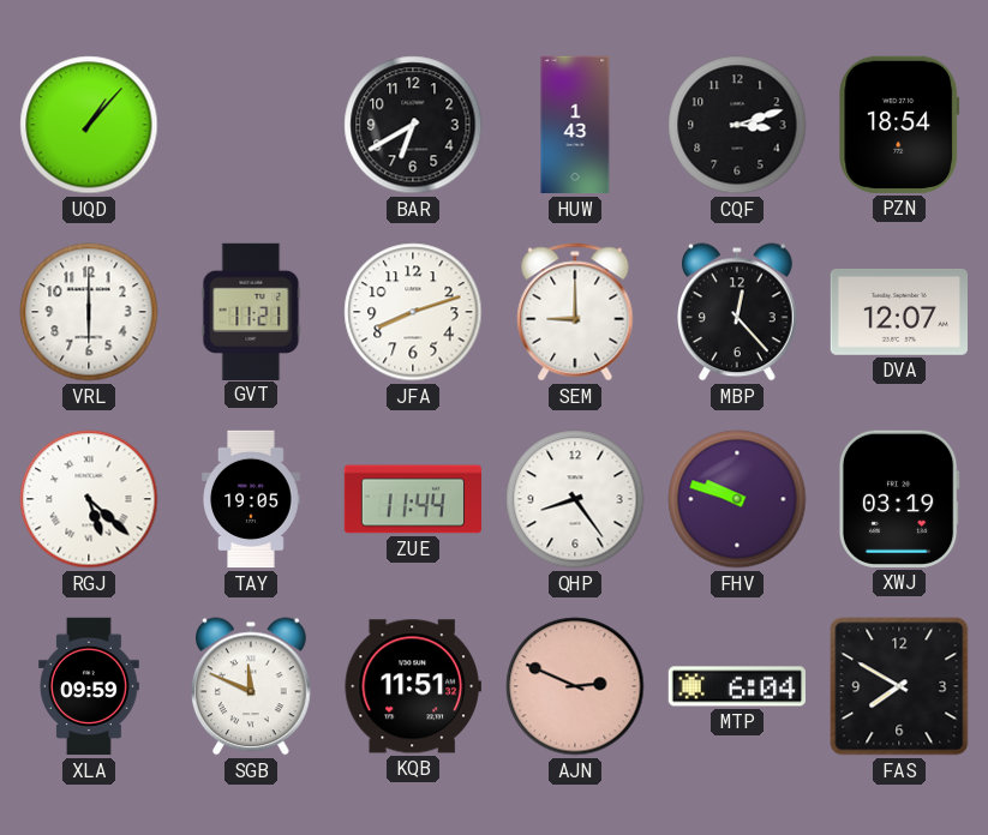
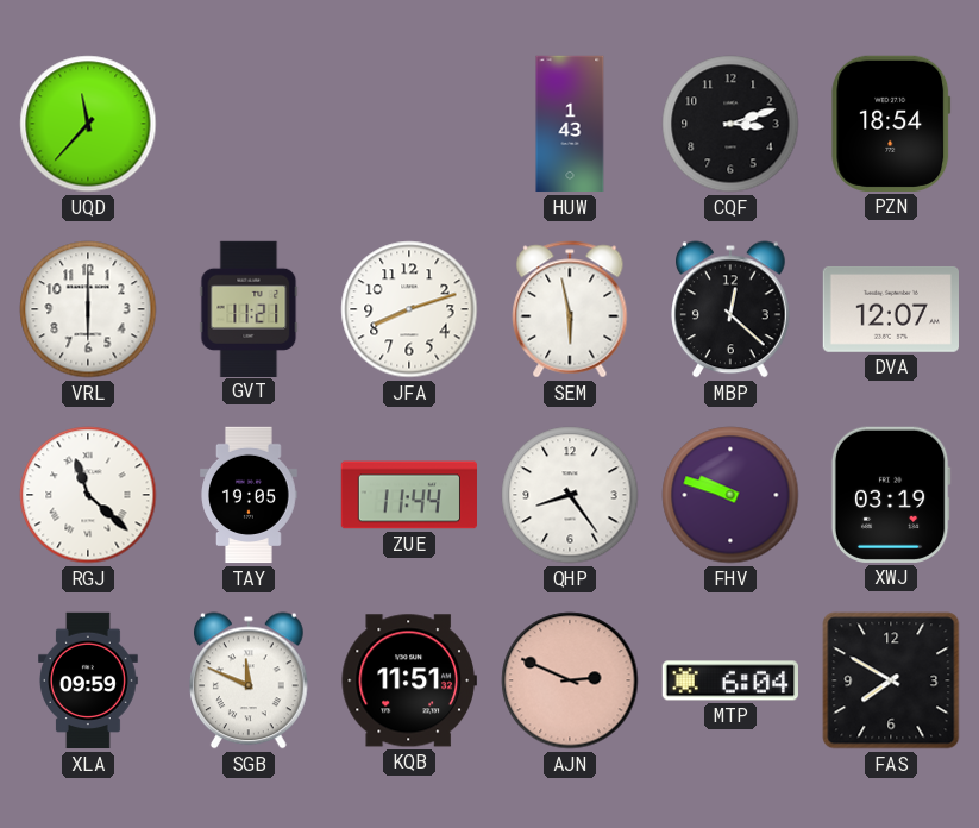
UQD: 1:07 -> 11:37
BAR: 6:40 -> none
SEM: 9:00 -> 5:58
MBP: 12:23 -> 12:22
RGJ: 5:22 -> 11:22
